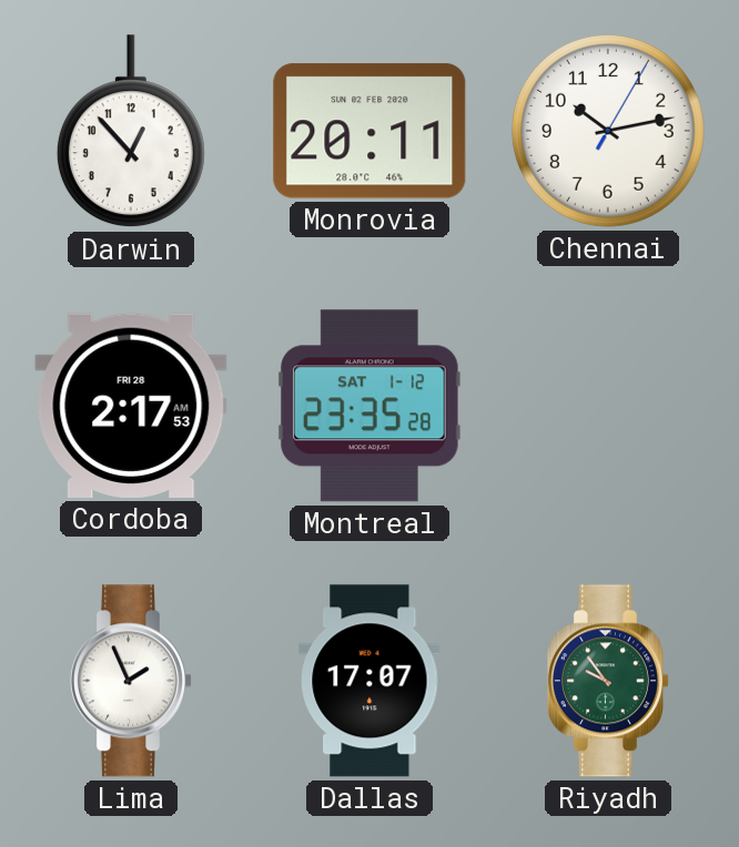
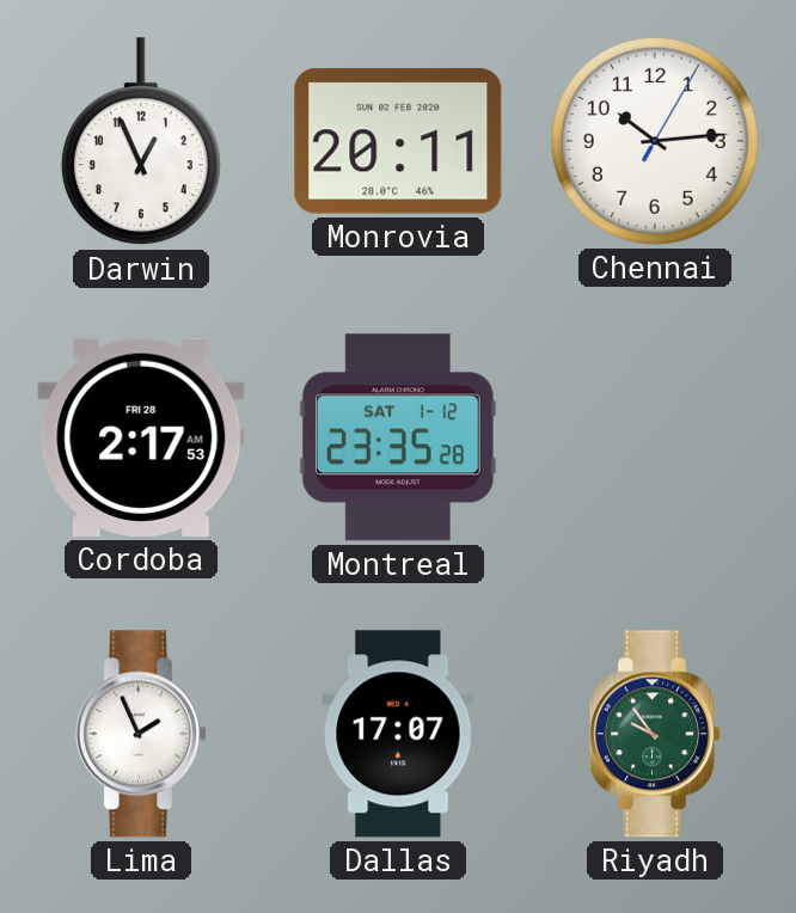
Darwin: 12:53 -> 12:56
Chennai: 10:13 -> 10:14
